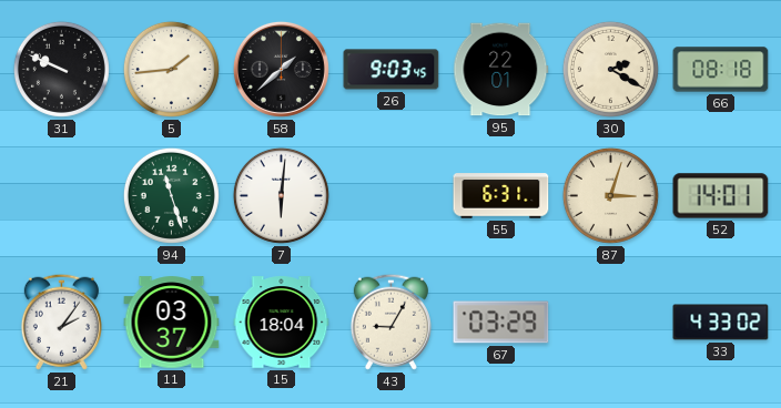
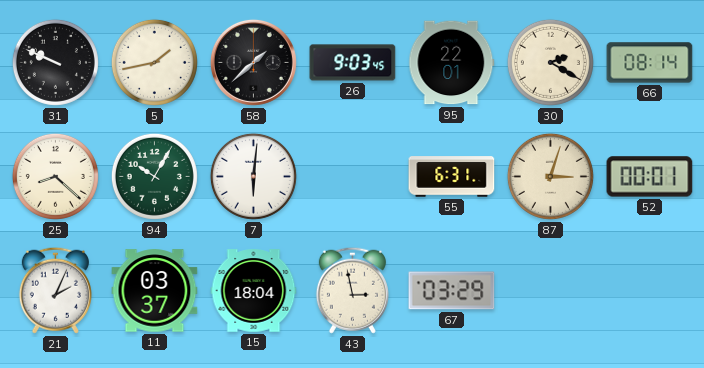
5: 1:44 -> 1:43
66: 08:18 -> 08:14
25: none -> 8:22
94: 11:27 -> 10:05
52: 14:01 -> 00:01
21: 2:06 -> 2:04
43: 9:05 -> 2:58
33: 4:33 -> none
